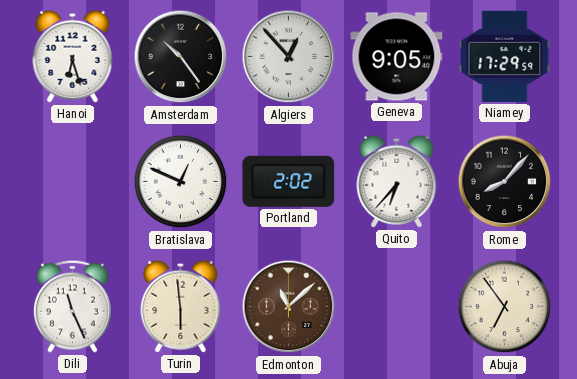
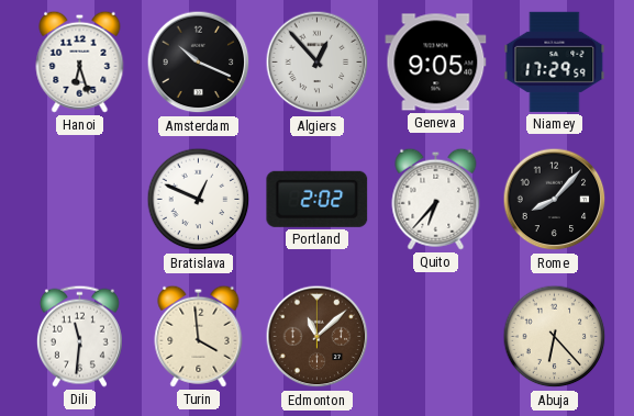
Amsterdam: 10:24 -> 10:19
Dili: 11:26 -> 11:31
Turin: 5:59 -> 3:59
Abuja: 6:54 -> 6:23
